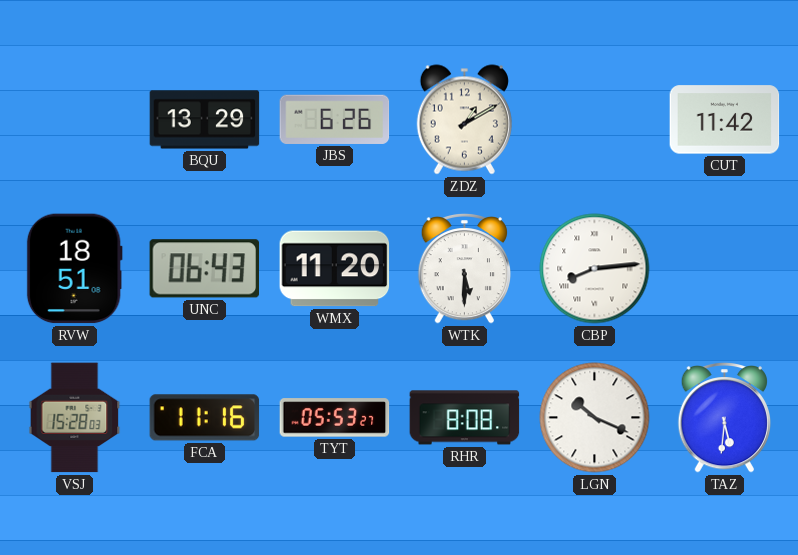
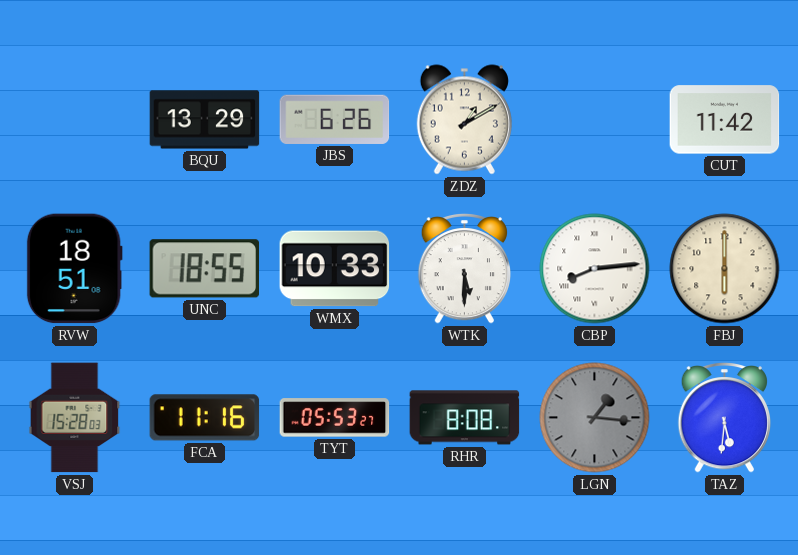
UNC: 06:43 -> 18:55
WMX: 11:20 -> 10:33
FBJ: none -> 6:00
LGN: 10:19 -> 1:16
LGN dial: white -> grey
